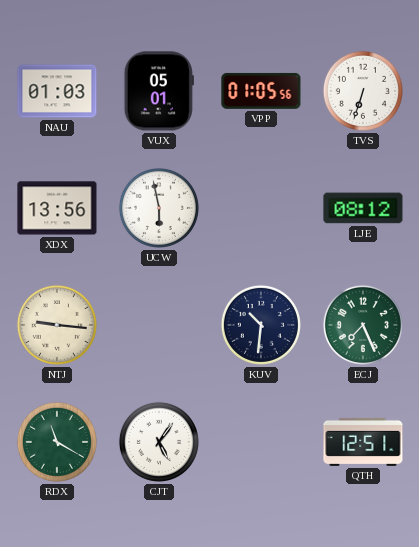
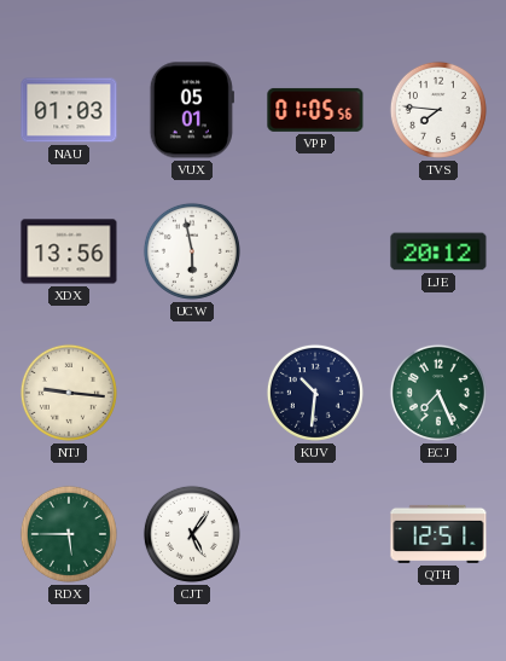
TVS: 6:33 -> 7:46
LJE: 08:12 -> 20:12
RDX: 11:20 -> 5:45
